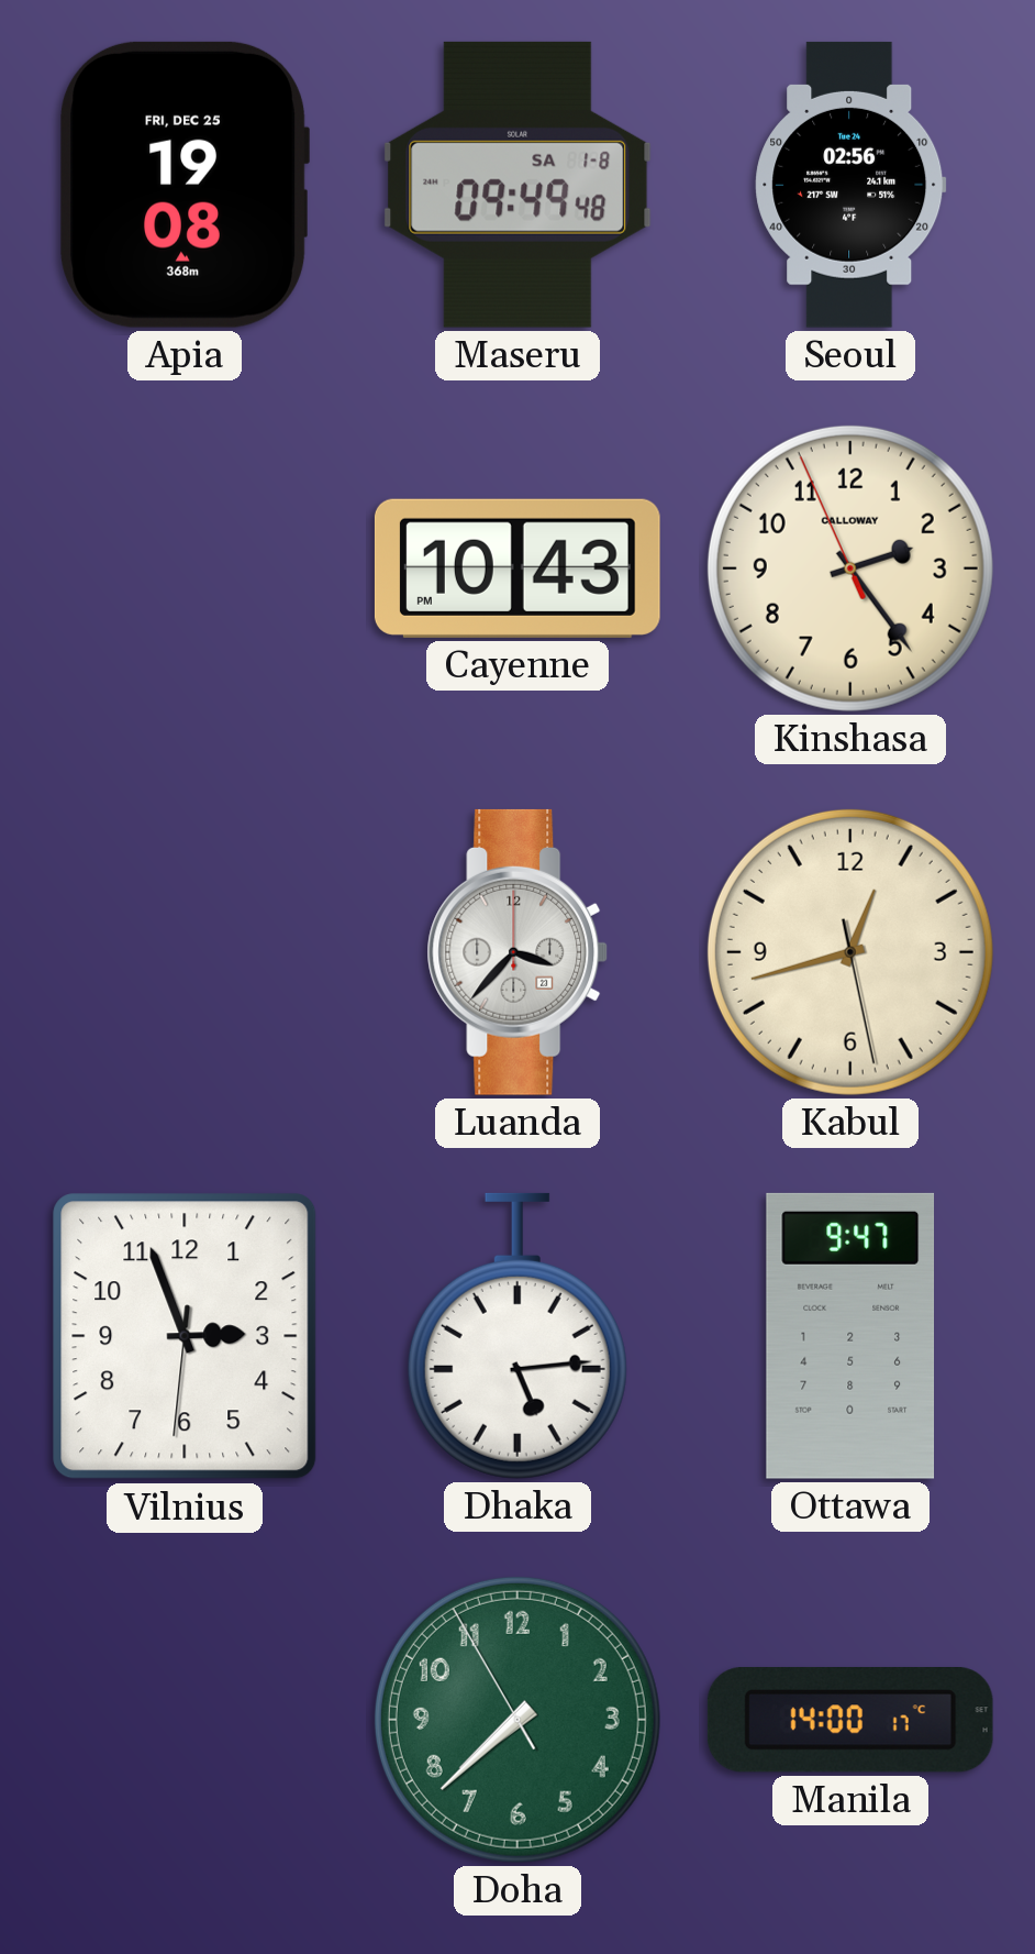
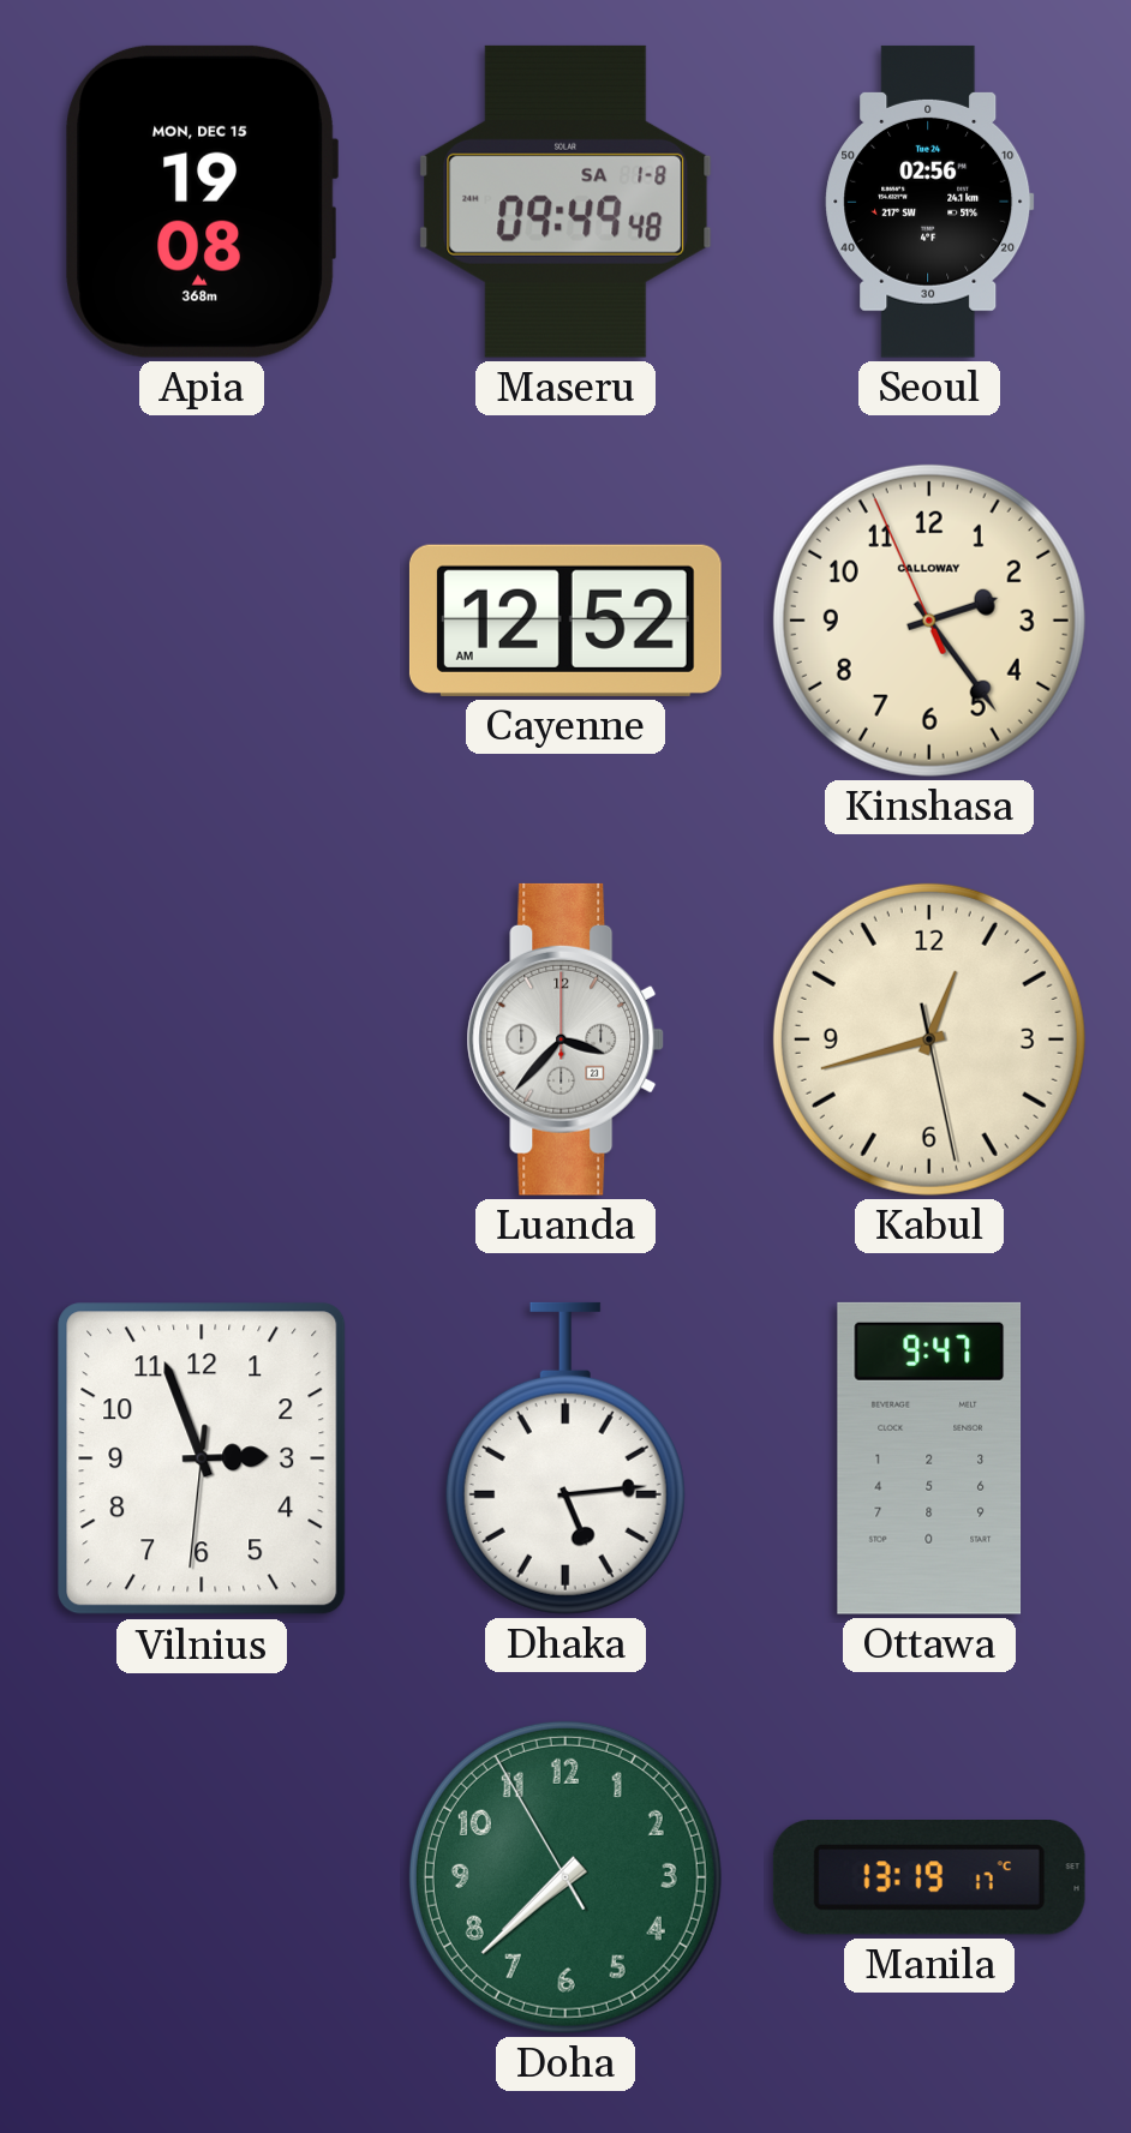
Apia date: FRI, DEC 25 -> MON, DEC 15
Cayenne: 10:43 -> 12:52
Manila: 14:00 -> 13:19
